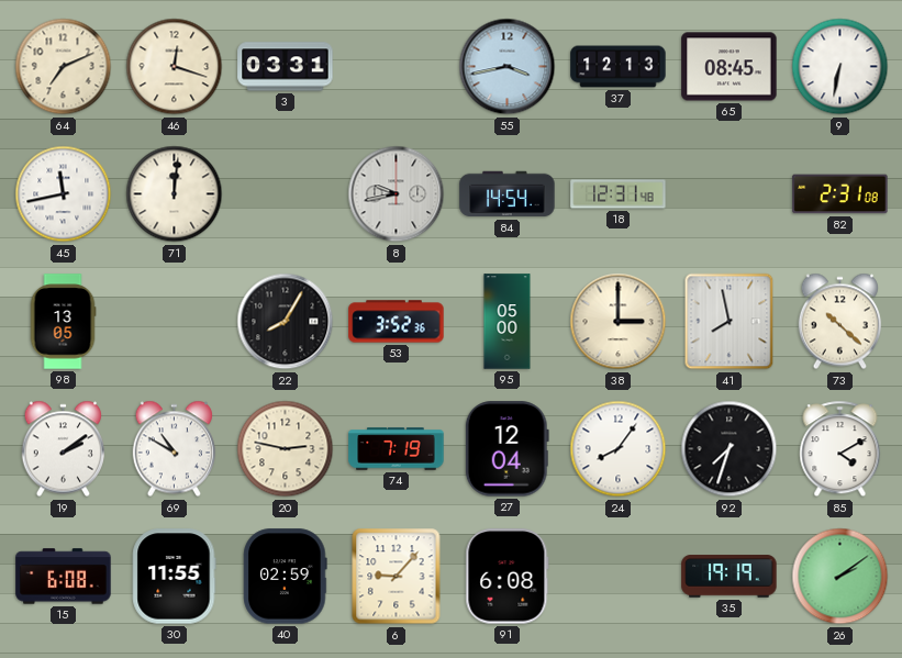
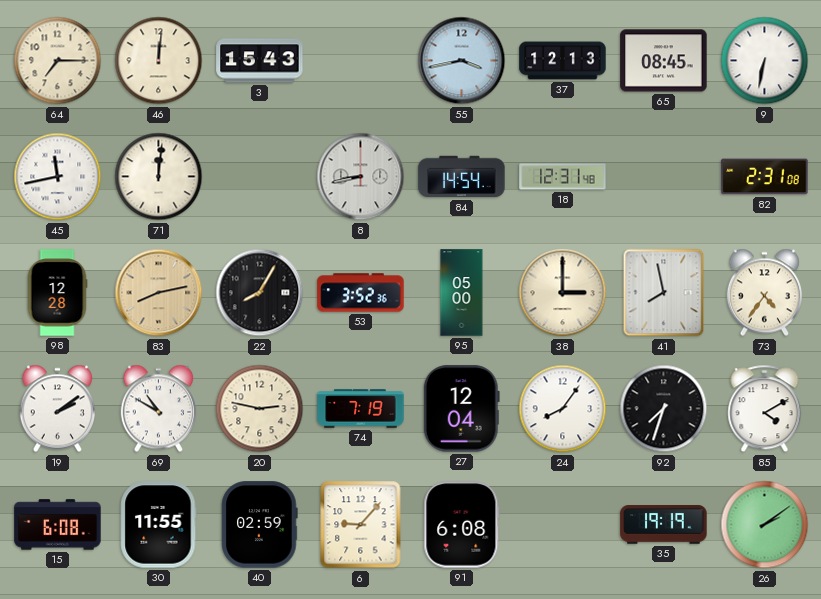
64: 7:11 -> 7:15
46: 12:18 -> 12:01
3: 03:31 -> 15:43
8: 9:43 -> 8:43
98: 13:05 -> 12:28
83: none -> 8:13
73: 10:22 -> 4:36
